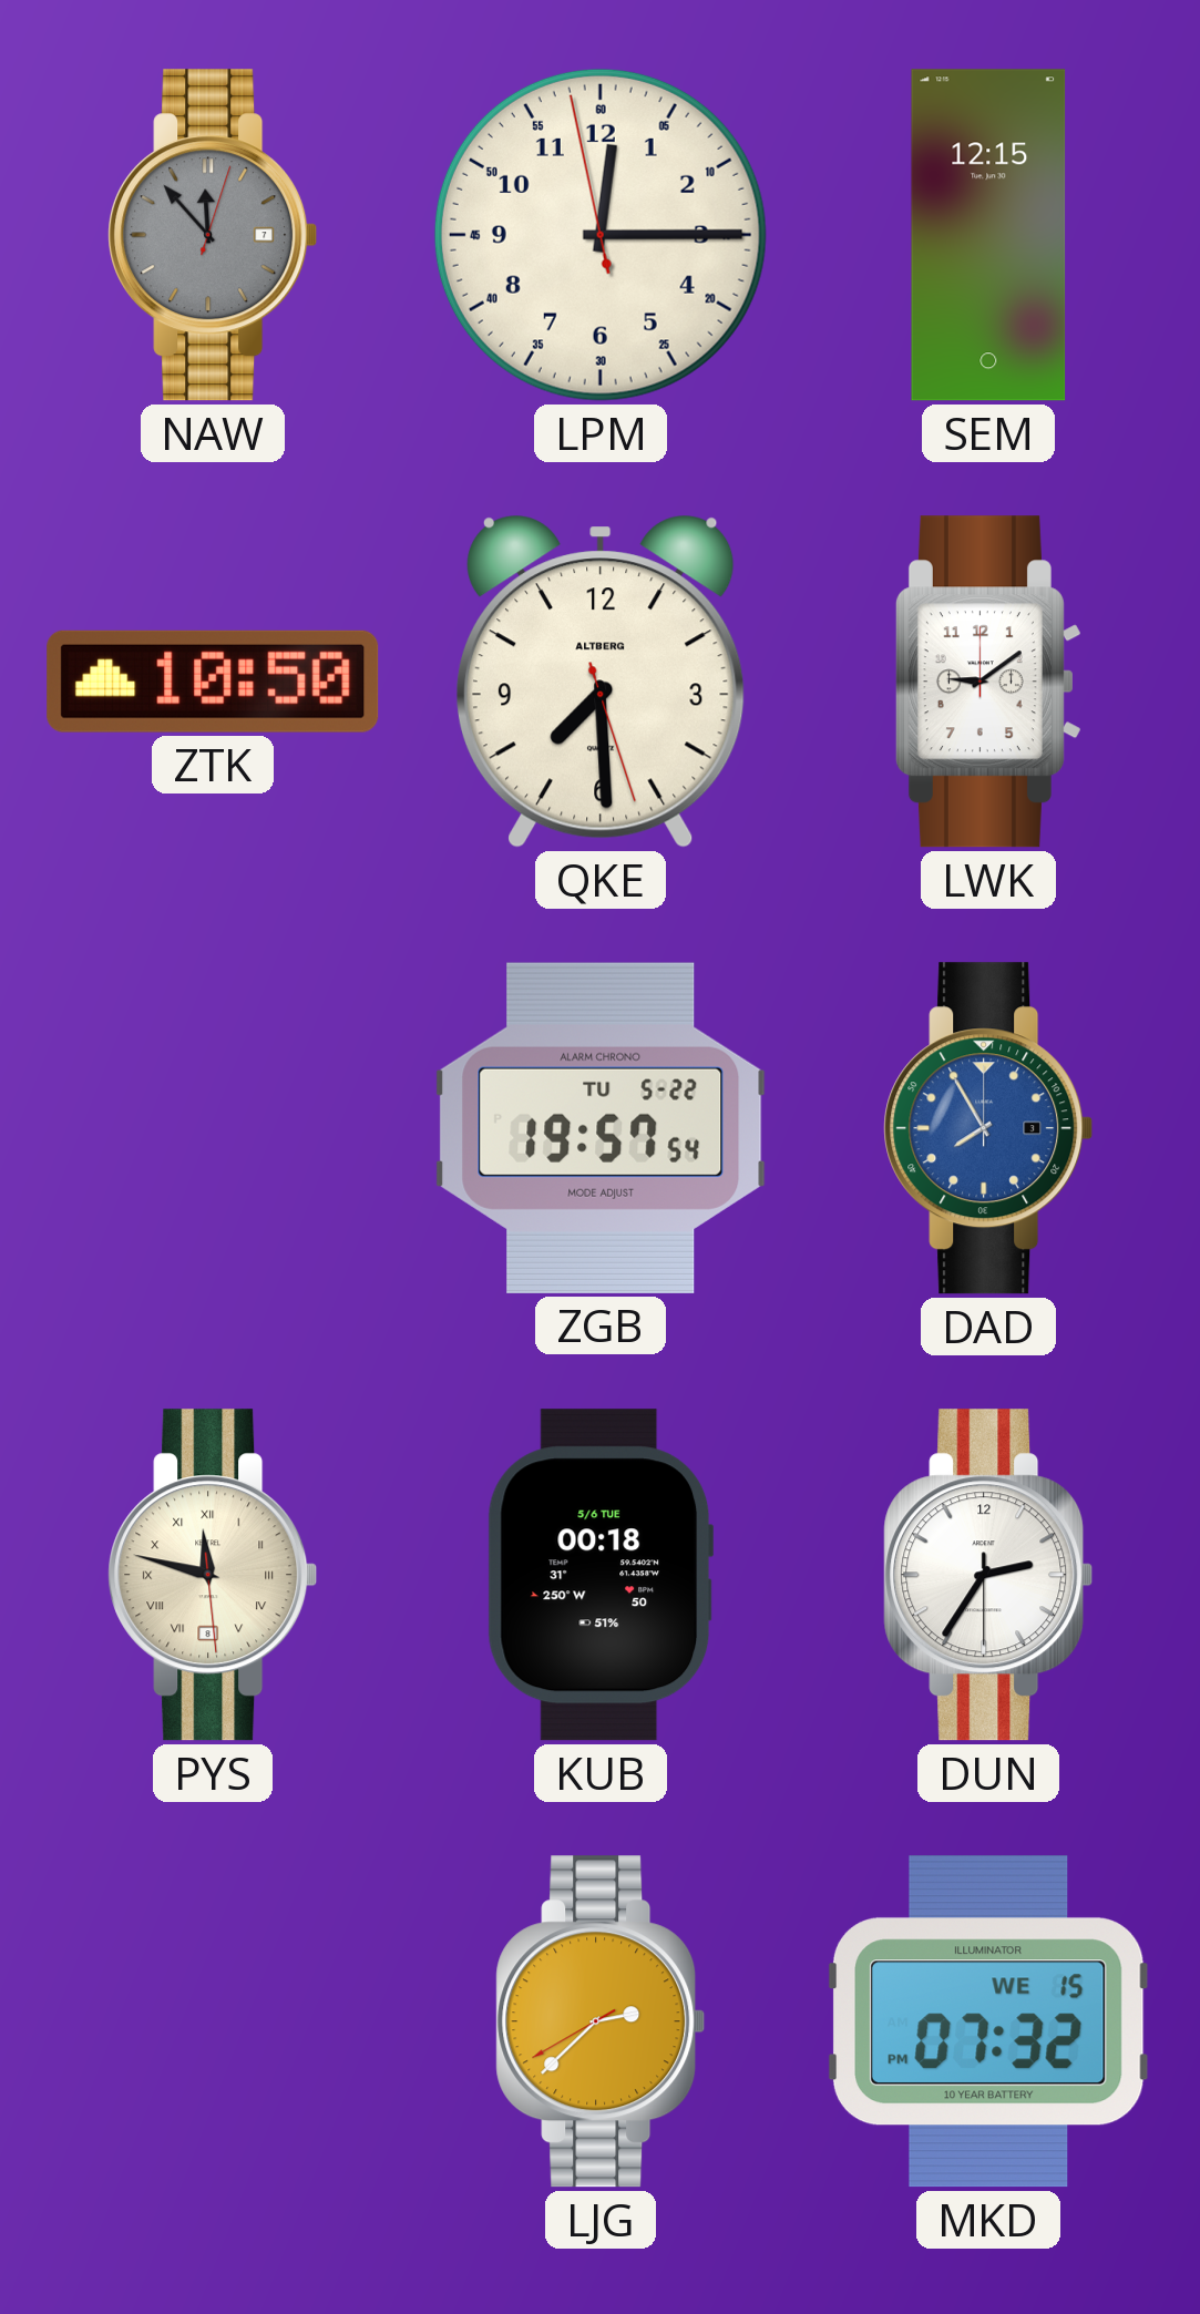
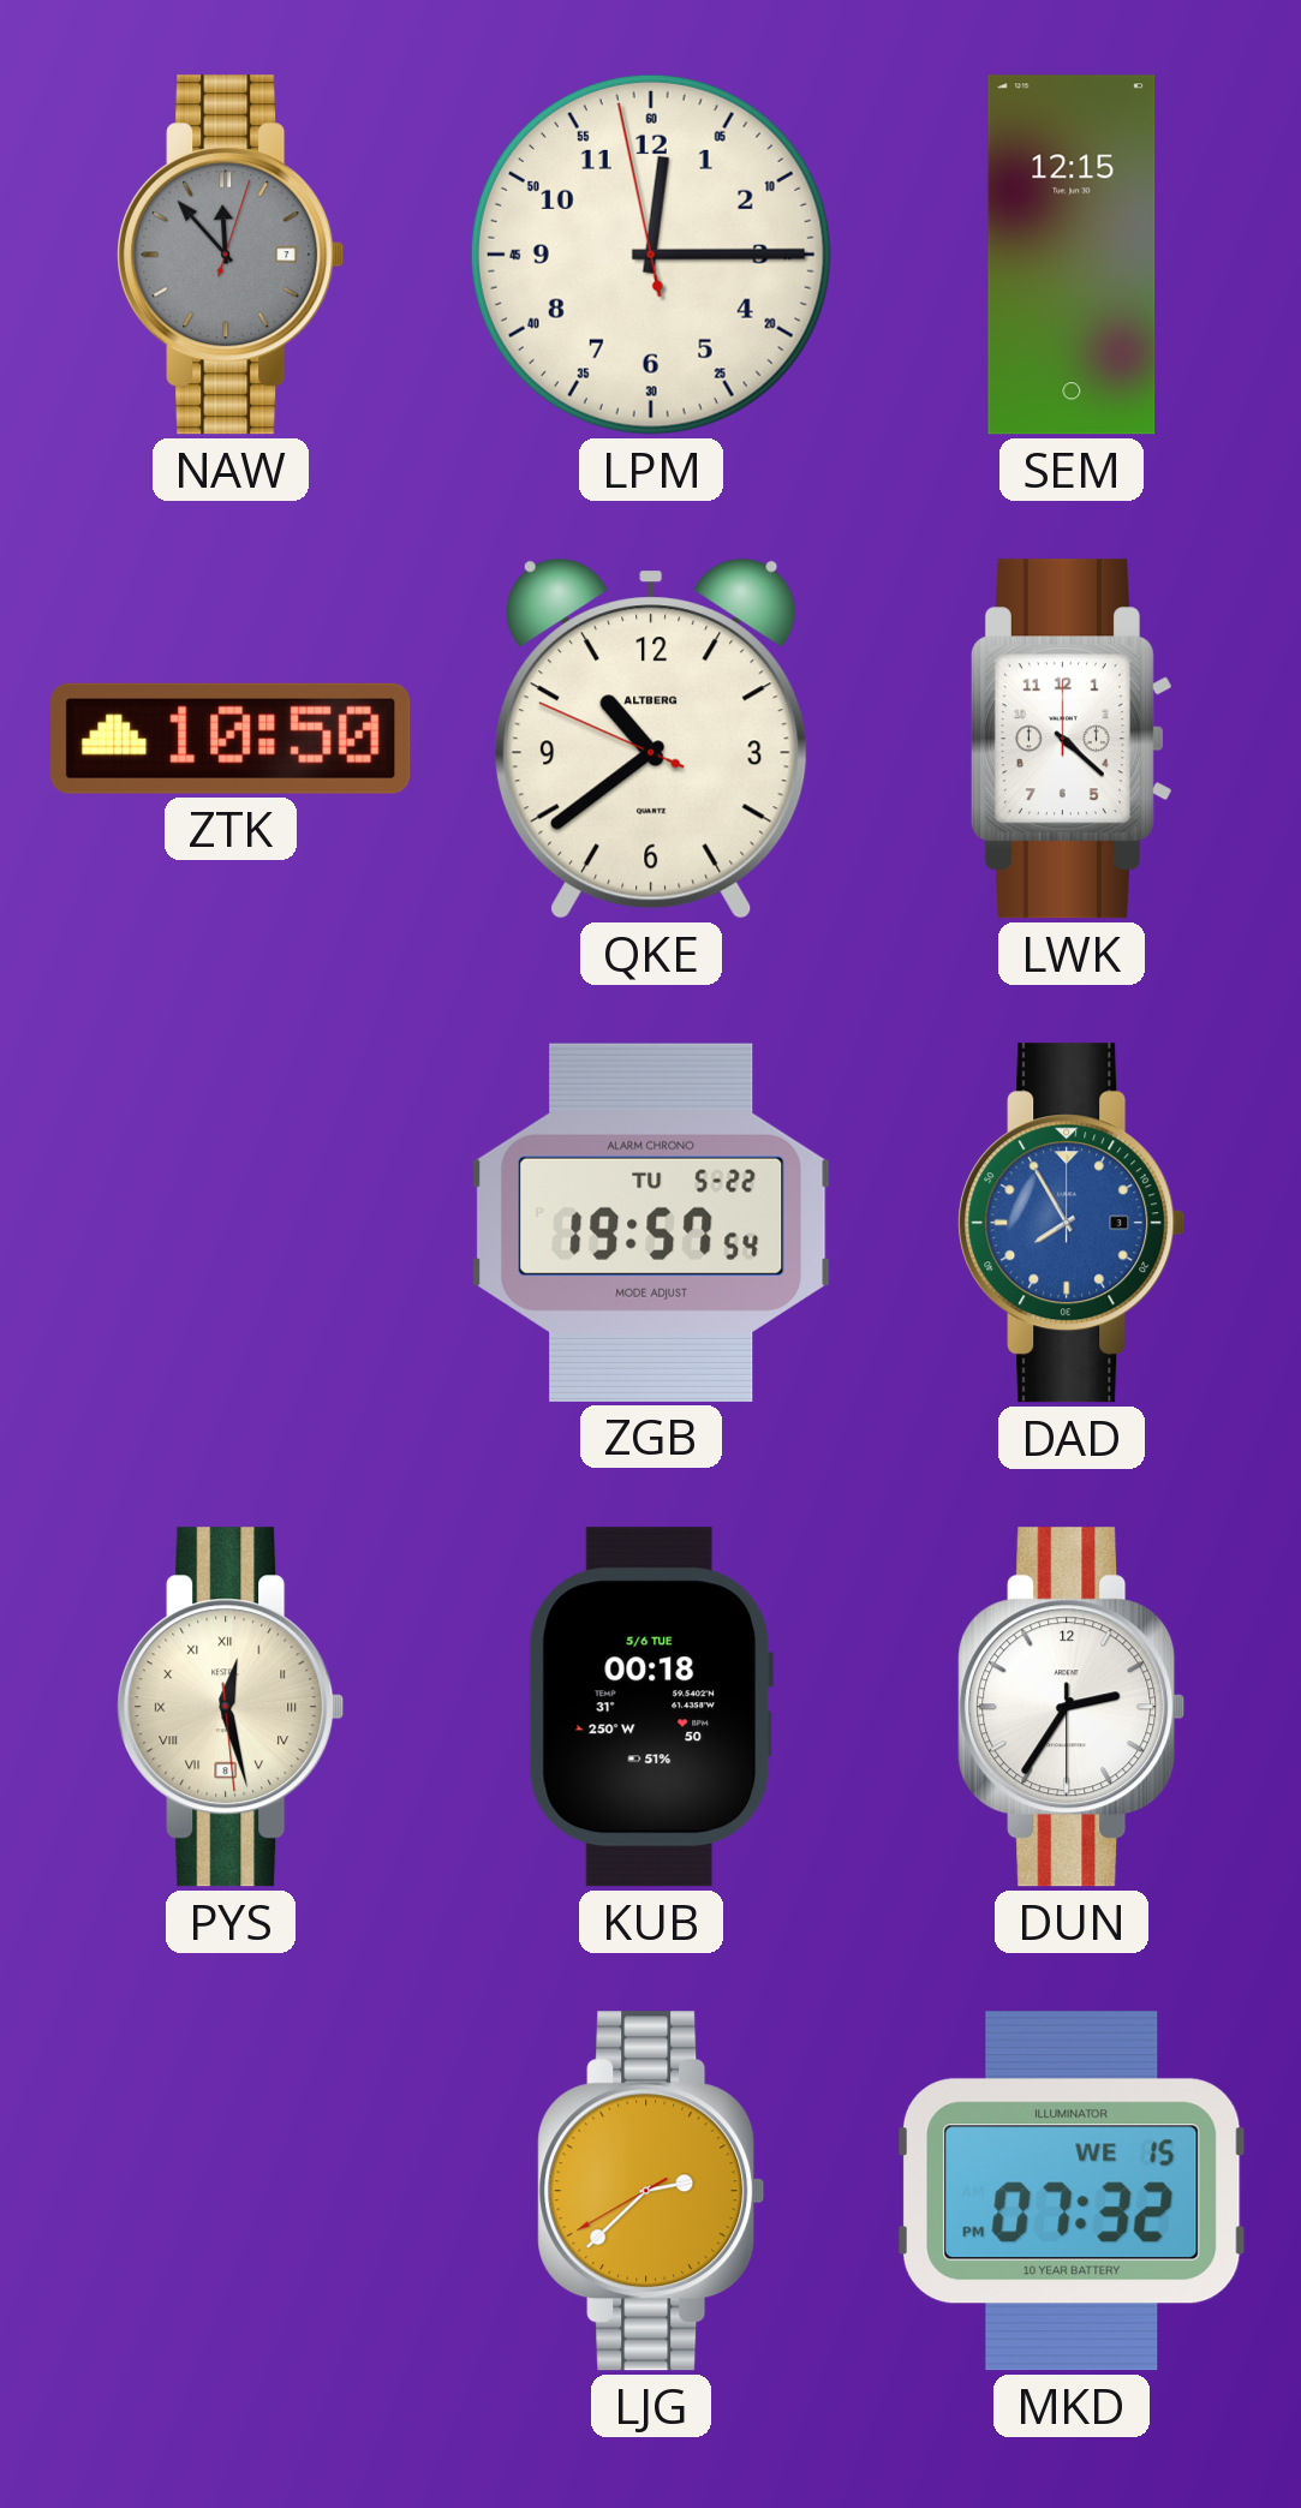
QKE: 7:29 -> 10:38
LWK: 9:09 -> 4:22
PYS: 11:47 -> 12:27
